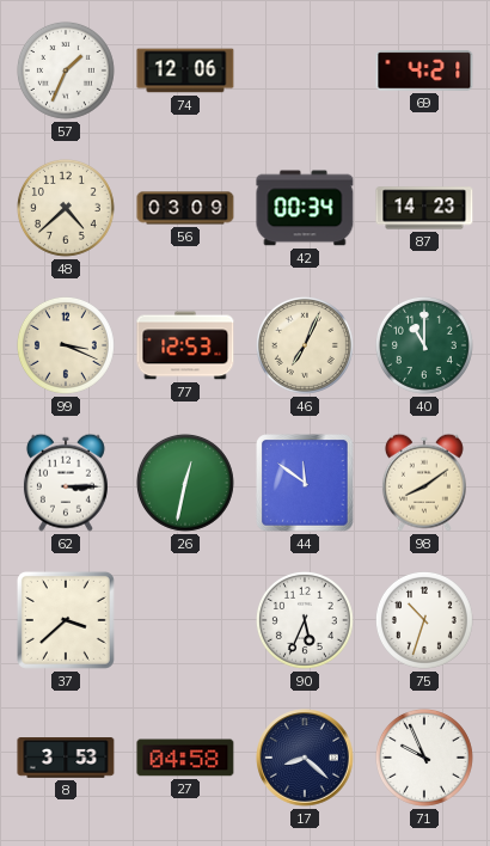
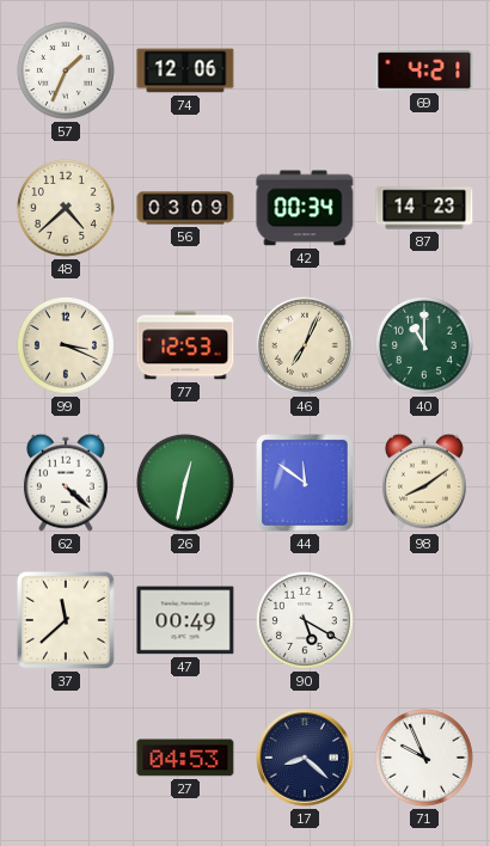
62: 3:15 -> 4:22
37: 3:38 -> 11:38
47: none -> 00:49
90: 5:34 -> 5:20
75: 10:33 -> none
8: 3:53 -> none
27: 04:58 -> 04:53
